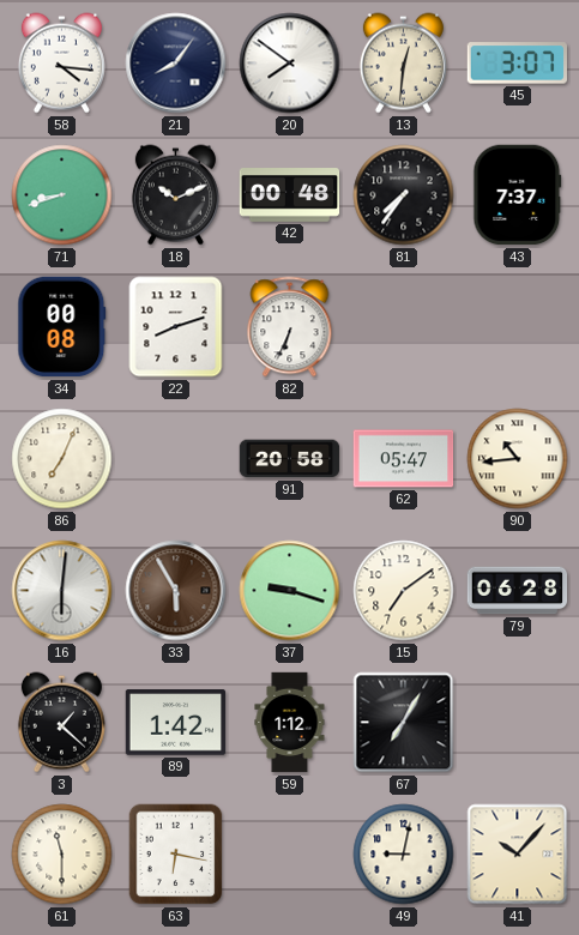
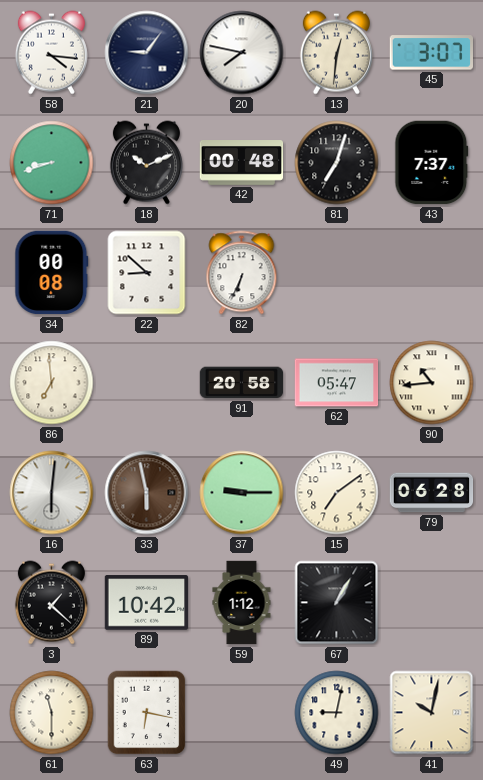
21: 8:06 -> 9:06
20: 7:51 -> 7:47
81: 7:36 -> 7:03
22: 8:12 -> 8:52
86: 7:04 -> 6:59
33: 5:55 -> 5:58
37: 9:18 -> 9:15
89: 1:42 -> 10:42
67: 7:05 -> 1:05
41: 10:07 -> 10:02
